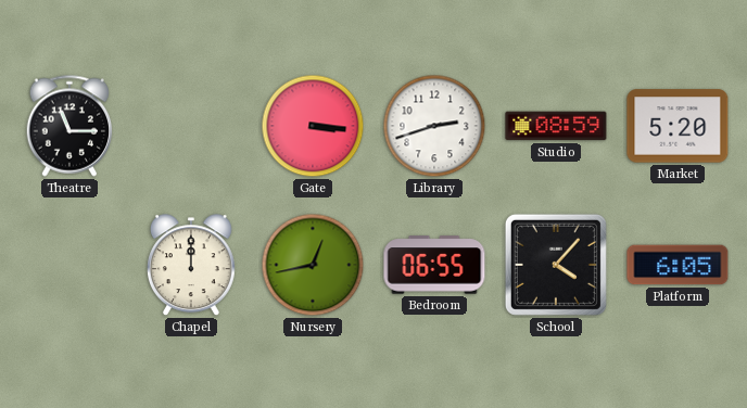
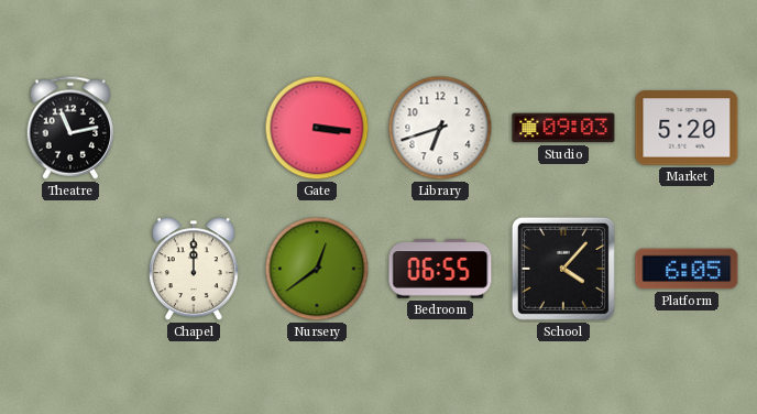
Theatre: 11:15 -> 11:13
Library: 2:42 -> 6:42
Studio: 08:59 -> 09:03
Nursery: 12:43 -> 12:39
